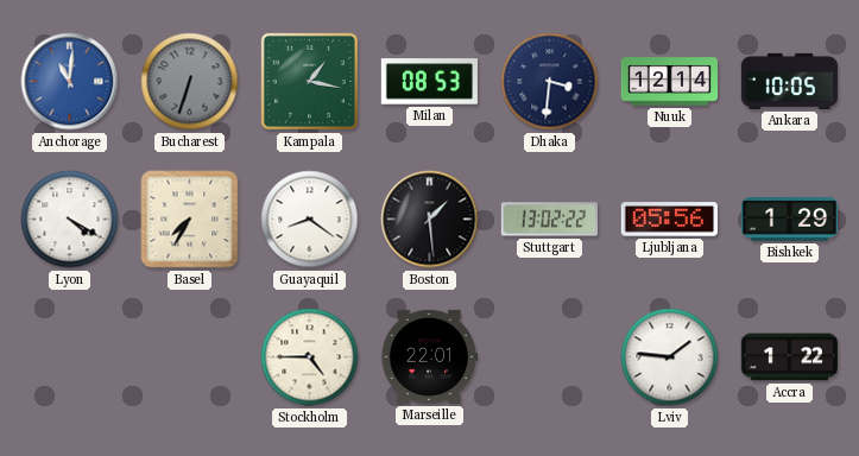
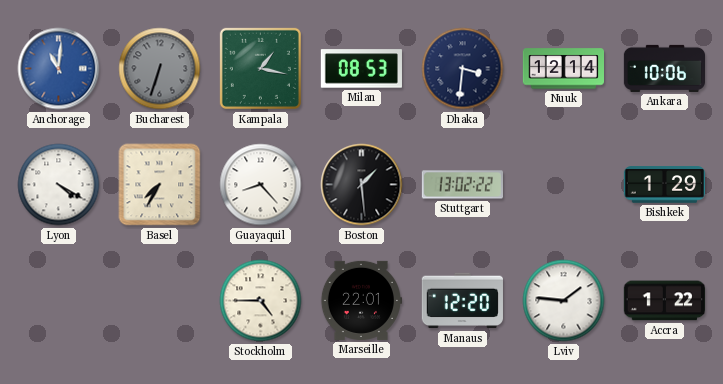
Ankara: 10:05 -> 10:06
Guayaquil: 8:21 -> 8:23
Ljubljana: 05:56 -> none
Manaus: none -> 12:20
